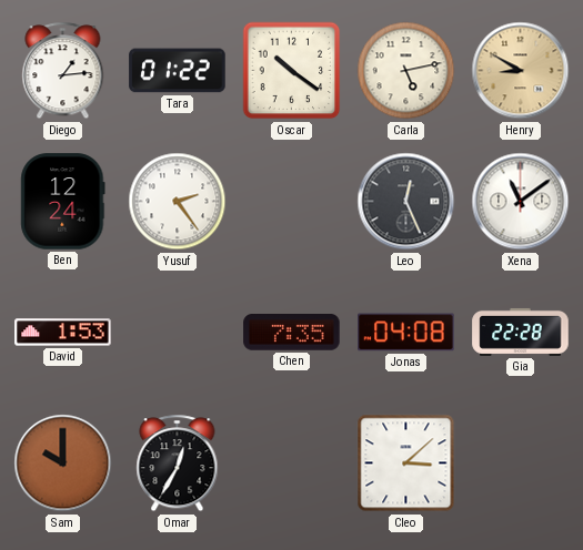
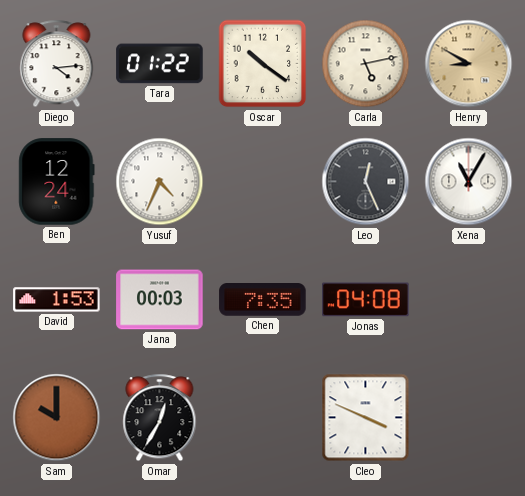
Diego: 1:14 -> 4:14
Yusuf: 2:24 -> 4:34
Xena: 11:09 -> 11:05
Jana: none -> 00:03
Gia: 22:28 -> none
Cleo: 3:08 -> 3:49
